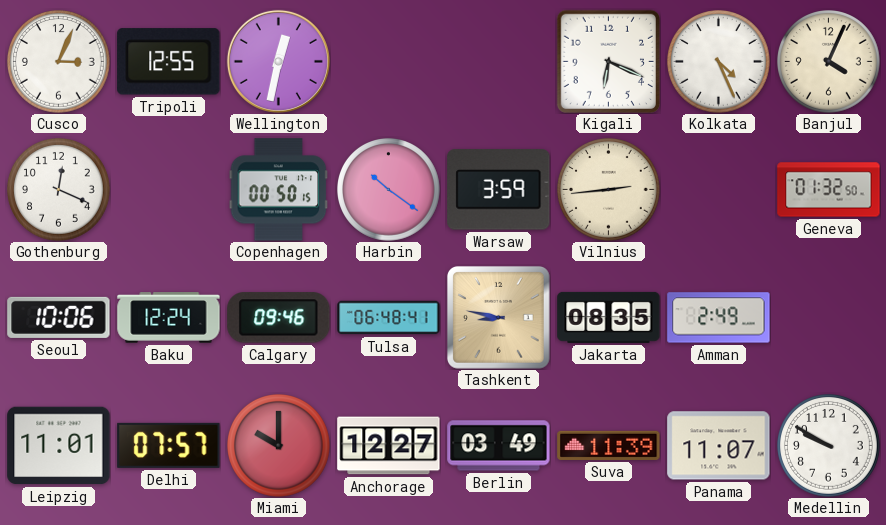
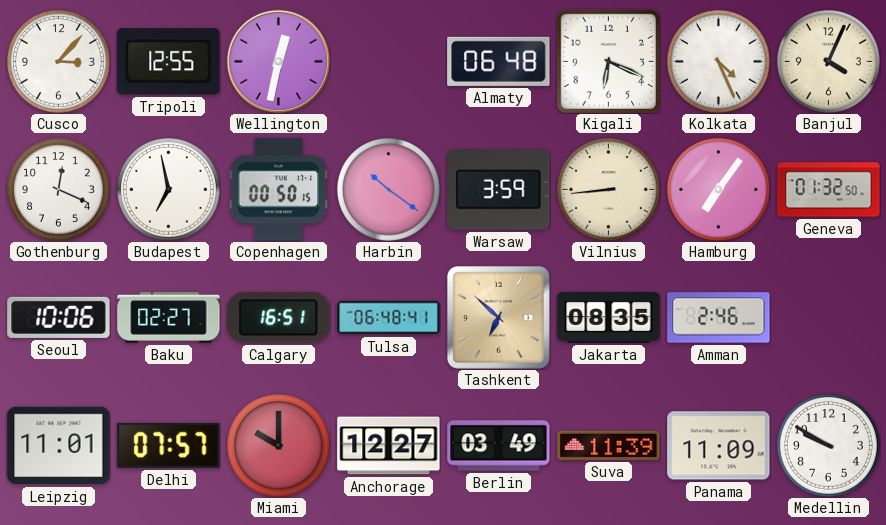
Cusco: 3:04 -> 3:07
Almaty: none -> 06:48
Budapest: none -> 6:58
Vilnius: 2:44 -> 8:44
Hamburg: none -> 7:06
Baku: 12:24 -> 02:27
Calgary: 09:46 -> 16:51
Tashkent: 8:47 -> 6:52
Amman: 2:49 -> 2:46
Panama: 11:07 -> 11:09
